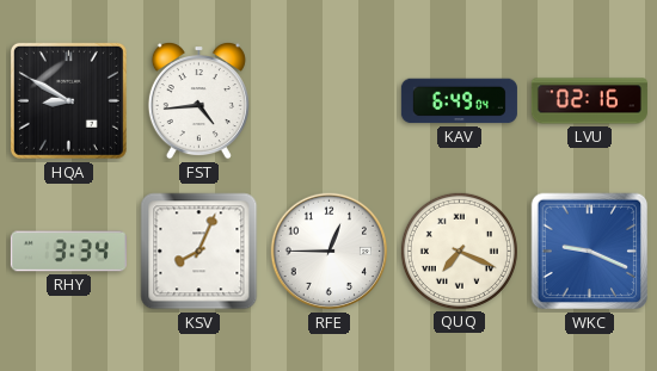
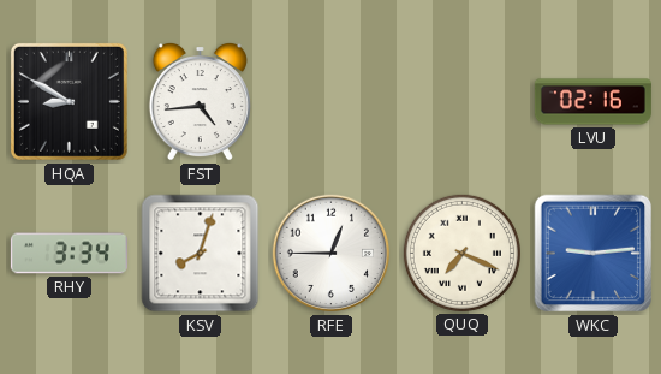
KAV: 6:49 -> none
KSV: 8:04 -> 8:03
WKC: 9:19 -> 9:14
